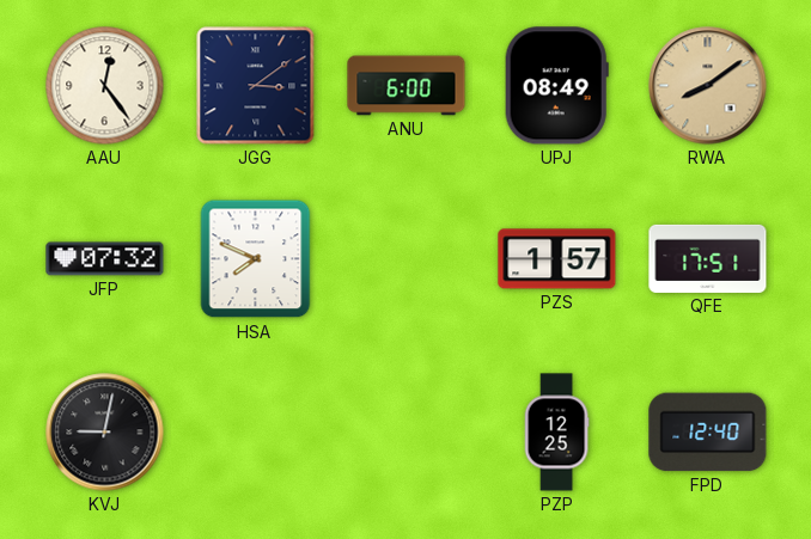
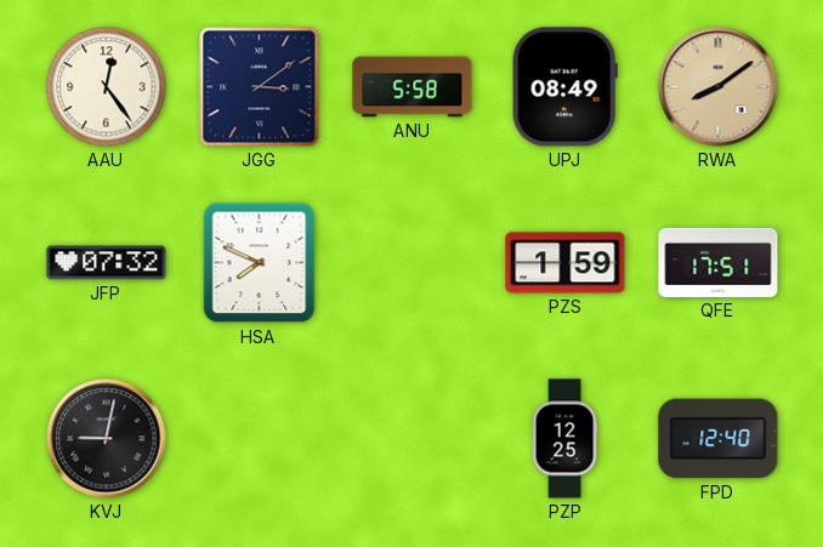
ANU: 6:00 -> 5:58
PZS: 1:57 -> 1:59
